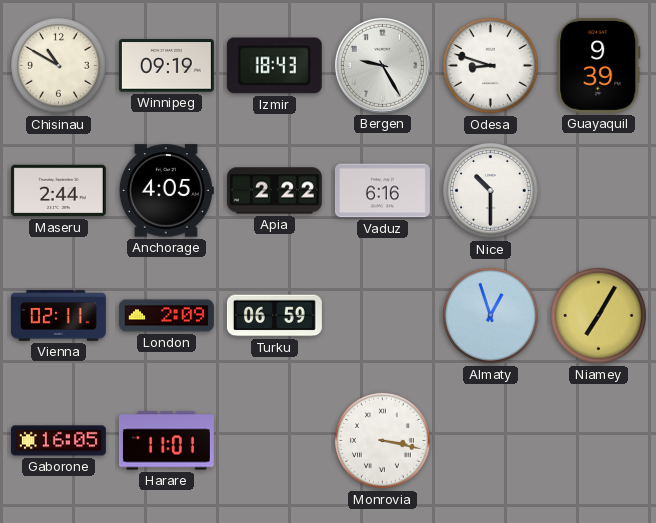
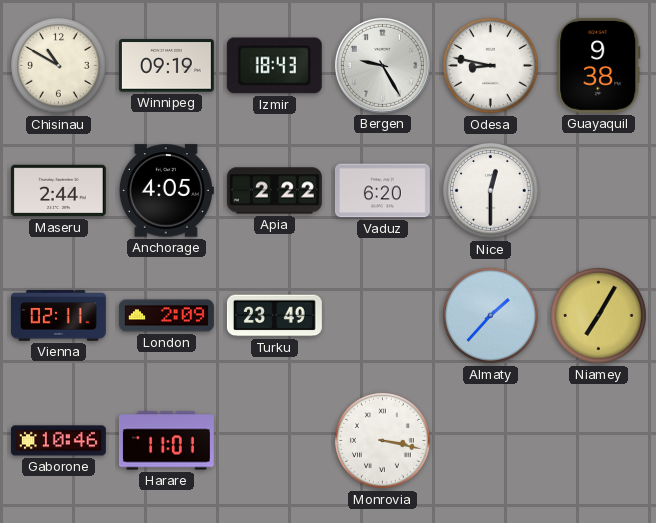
Odesa: 8:48 -> 8:47
Guayaquil: 9:39 -> 9:38
Vaduz: 6:16 -> 6:20
Nice: 10:30 -> 12:30
Turku: 06:59 -> 23:49
Almaty: 12:57 -> 1:37
Gaborone: 16:05 -> 10:46
